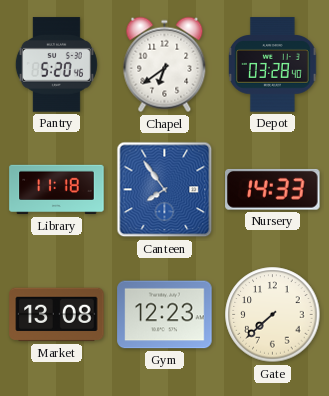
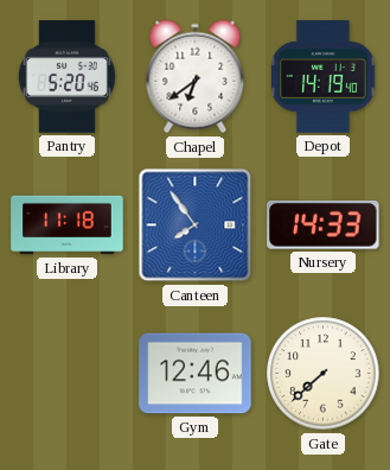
Depot: 03:28 -> 14:19
Market: 13:08 -> none
Gym: 12:23 -> 12:46
